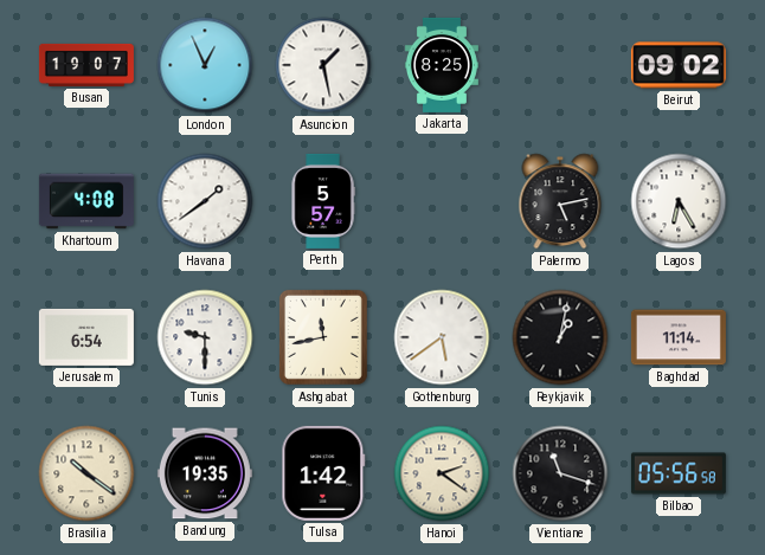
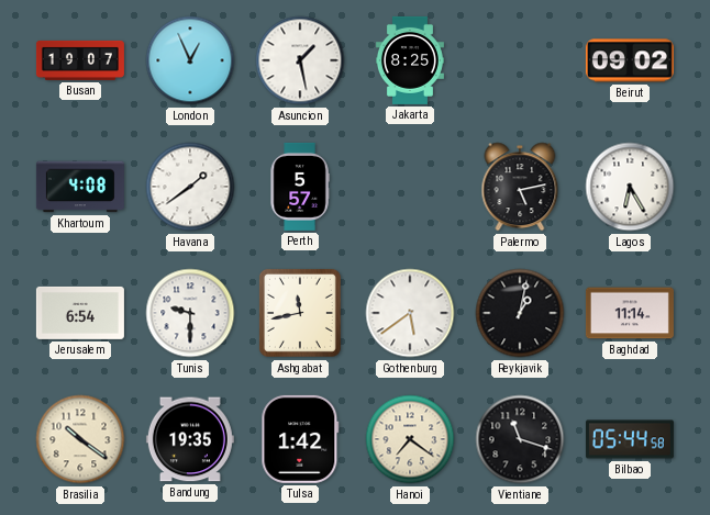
Hanoi: 2:21 -> 7:21
Bilbao: 05:56 -> 05:44
